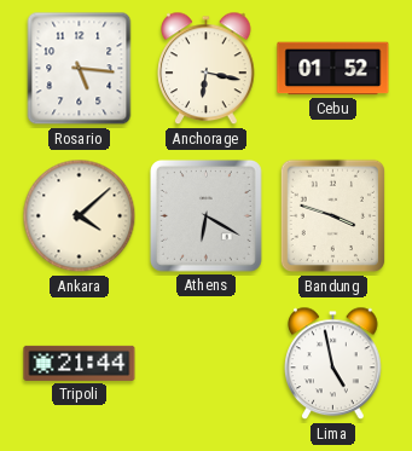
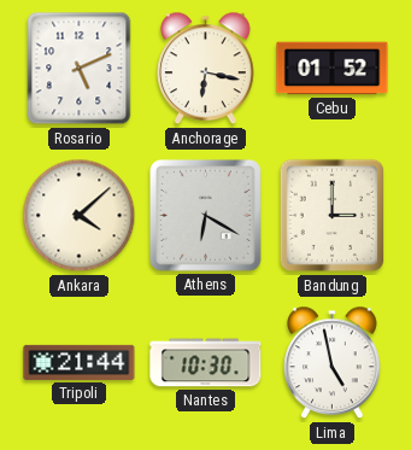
Rosario: 5:16 -> 5:11
Bandung: 3:48 -> 3:00
Nantes: none -> 10:30
